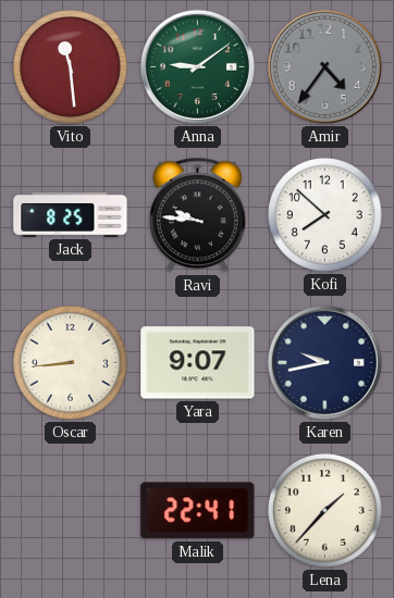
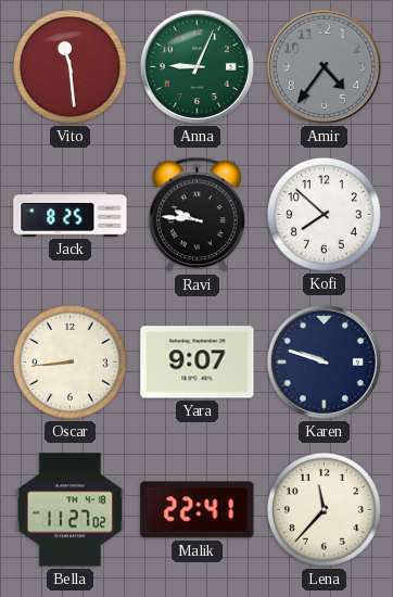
Anna: 9:09 -> 9:04
Karen: 9:43 -> 9:48
Bella: none -> 11:27
Lena: 1:37 -> 11:37
